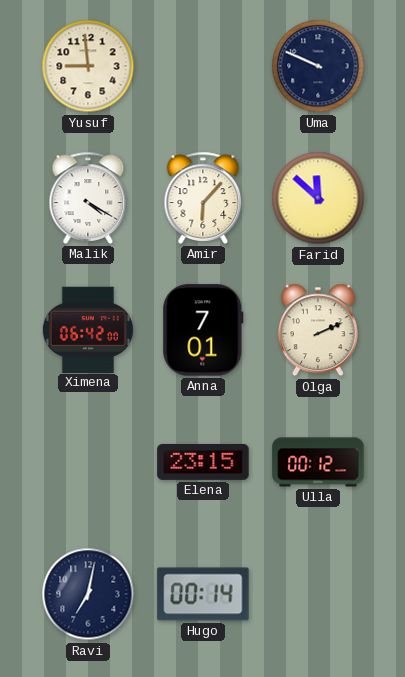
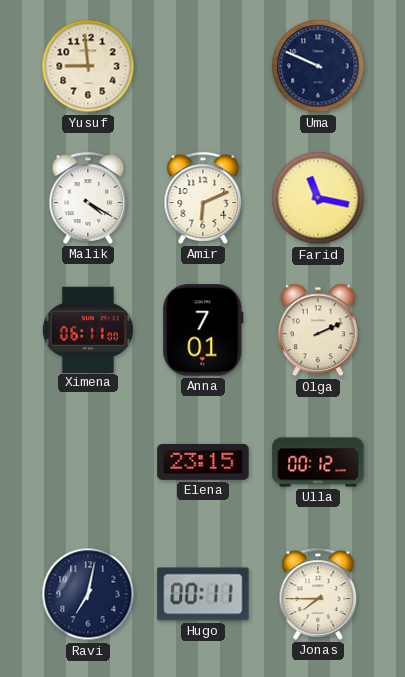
Amir: 6:07 -> 6:11
Farid: 11:52 -> 11:17
Ximena: 06:42 -> 06:11
Hugo: 00:14 -> 00:11
Jonas: none -> 7:45
